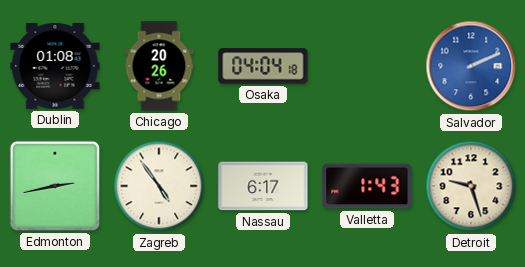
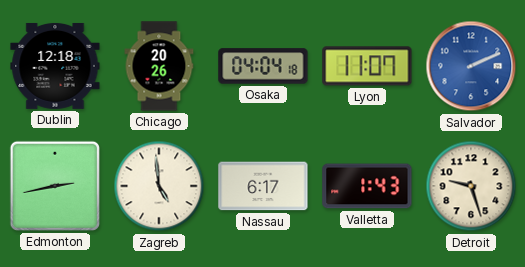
Dublin: 01:08 -> 12:18
Lyon: none -> 11:07
Zagreb: 4:54 -> 4:59
